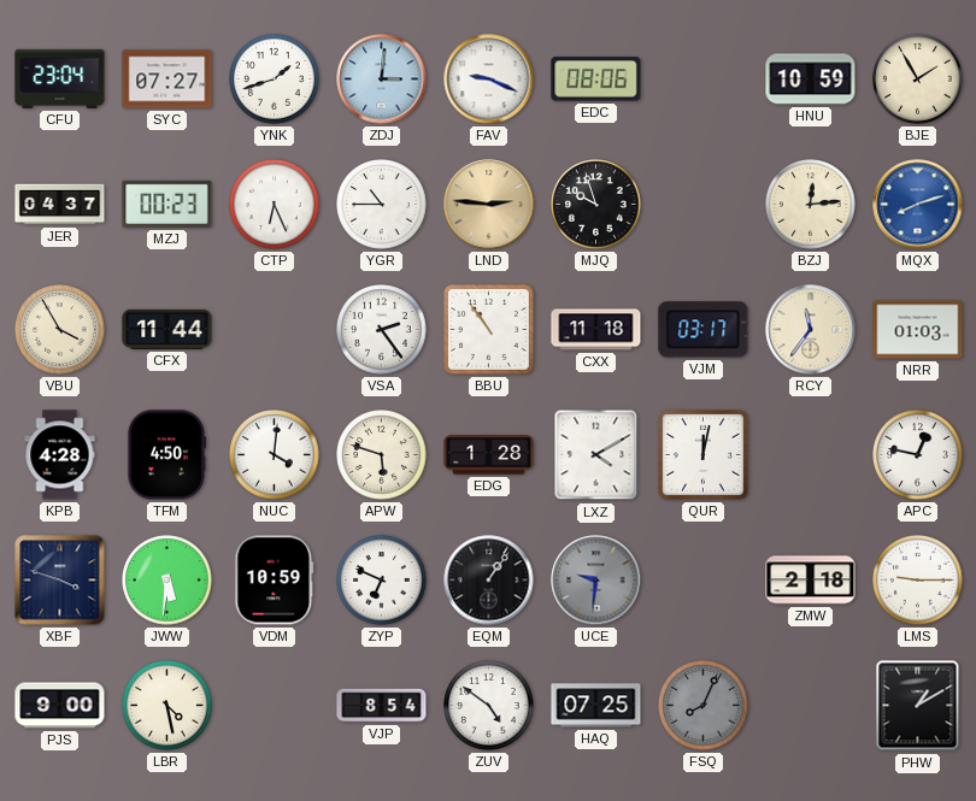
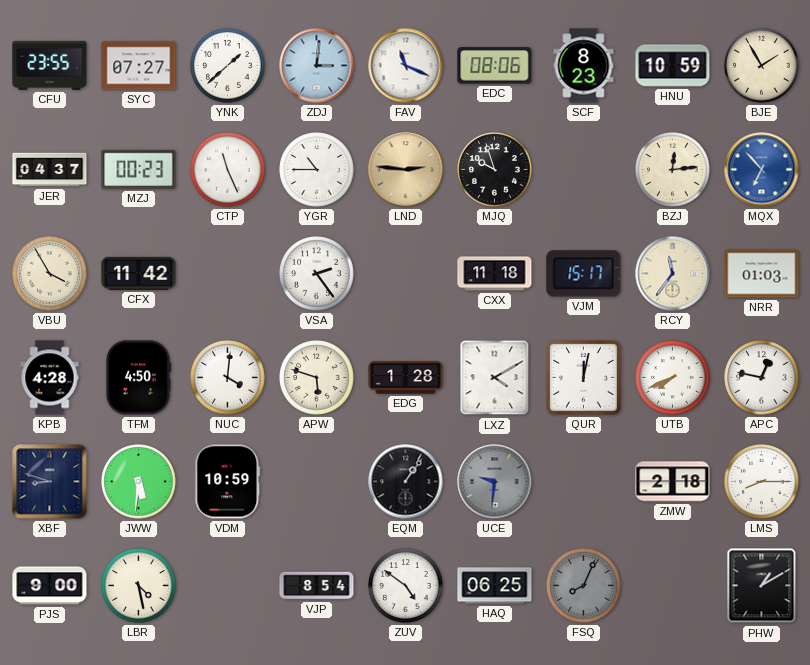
CFU: 23:04 -> 23:55
YNK: 1:42 -> 1:38
FAV: 9:19 -> 11:19
SCF: none -> 8:23
CTP: 6:26 -> 11:26
MQX: 8:12 -> 6:53
CFX: 11:44 -> 11:42
BBU: 10:54 -> none
VJM: 03:17 -> 15:17
UTB: none -> 7:41
XBF: 3:48 -> 8:48
ZYP: 6:49 -> none
LMS: 9:15 -> 8:15
HAQ: 07:25 -> 06:25
